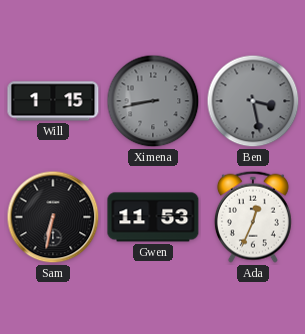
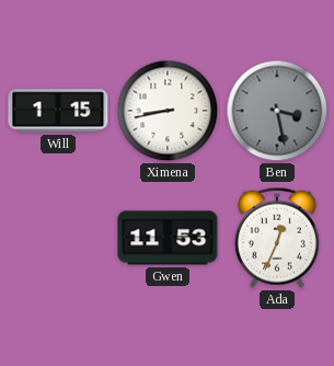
Ximena dial: grey -> white
Sam: 6:32 -> none
